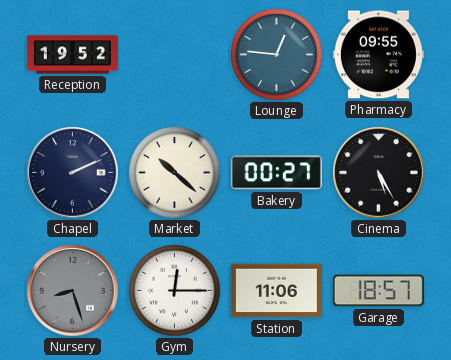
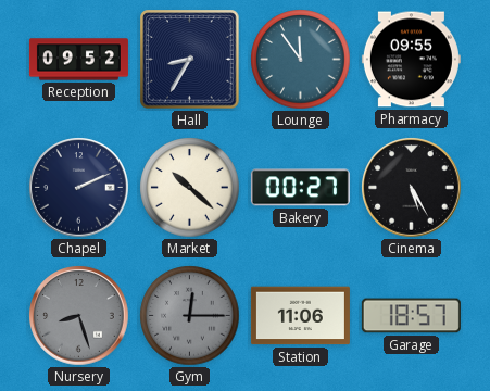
Reception: 19:52 -> 09:52
Hall: none -> 8:35
Lounge: 12:46 -> 11:54
Gym dial: white -> grey
